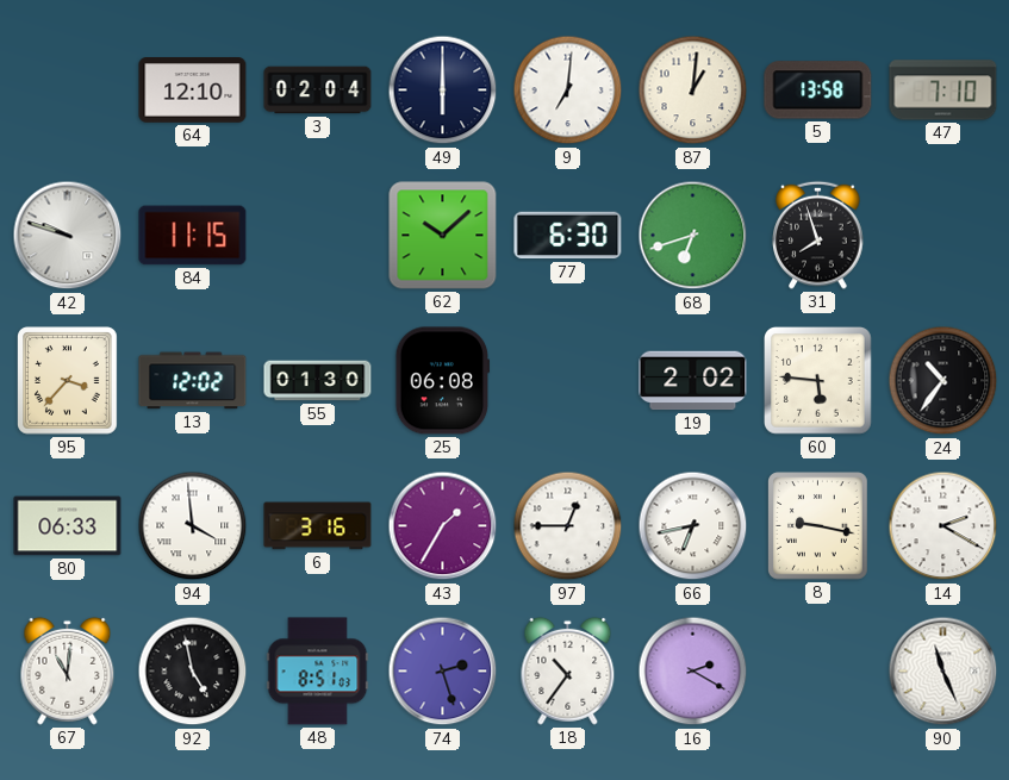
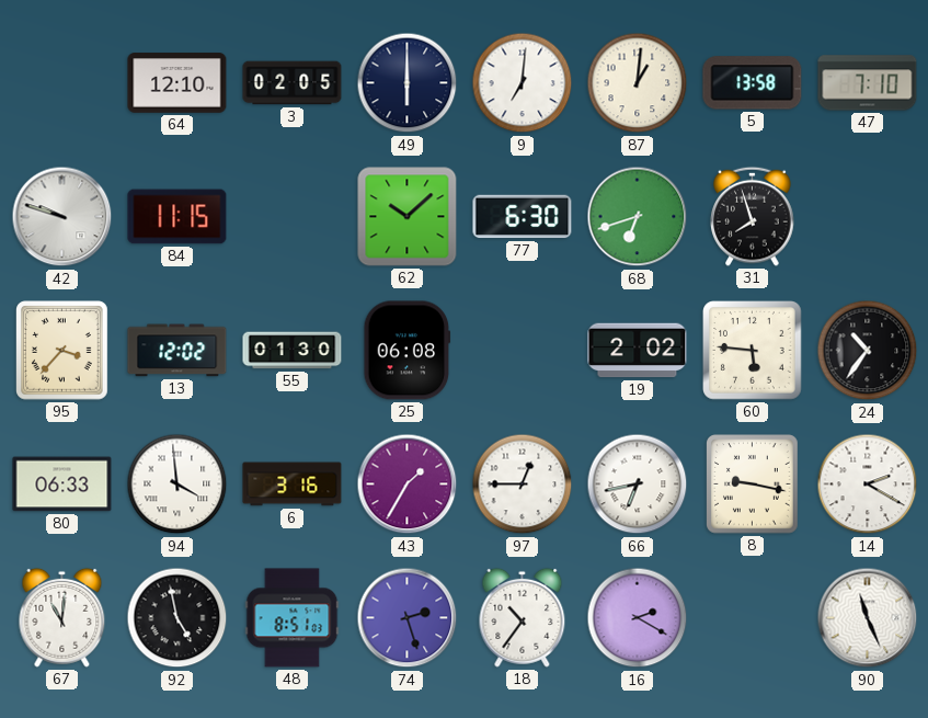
3: 02:04 -> 02:05
